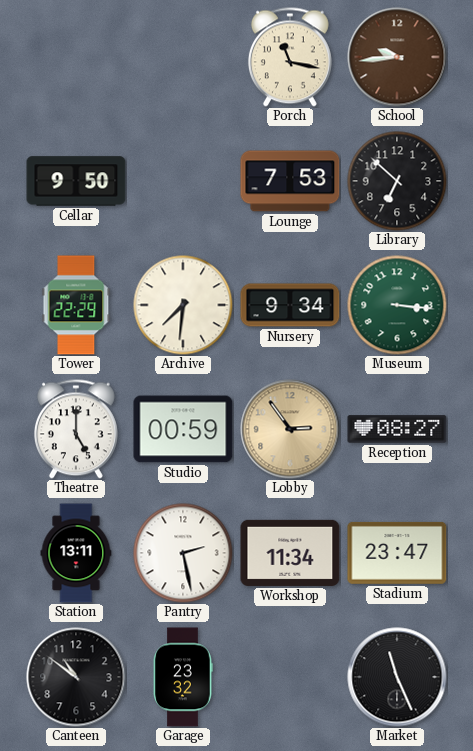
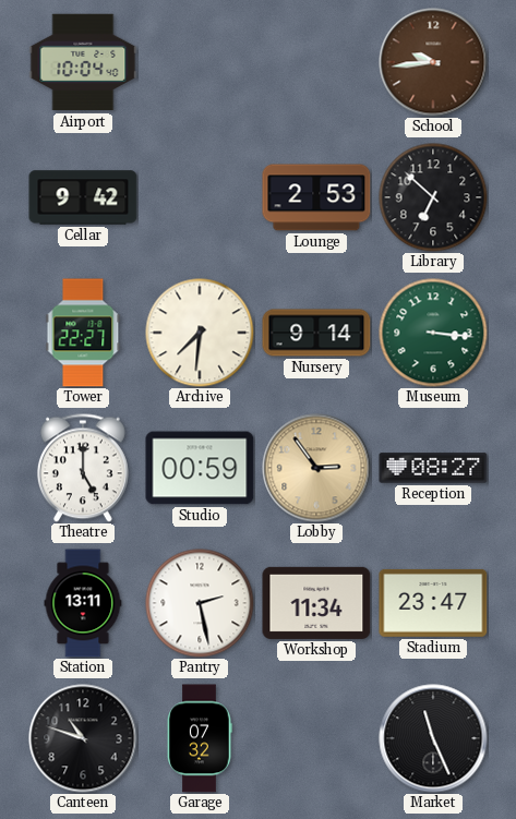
Airport: none -> 10:04
Porch: 11:17 -> none
Cellar: 9:50 -> 9:42
Lounge: 7:53 -> 2:53
Tower: 22:29 -> 22:27
Nursery: 9:34 -> 9:14
Canteen: 10:51 -> 10:48
Garage: 23:32 -> 07:32
